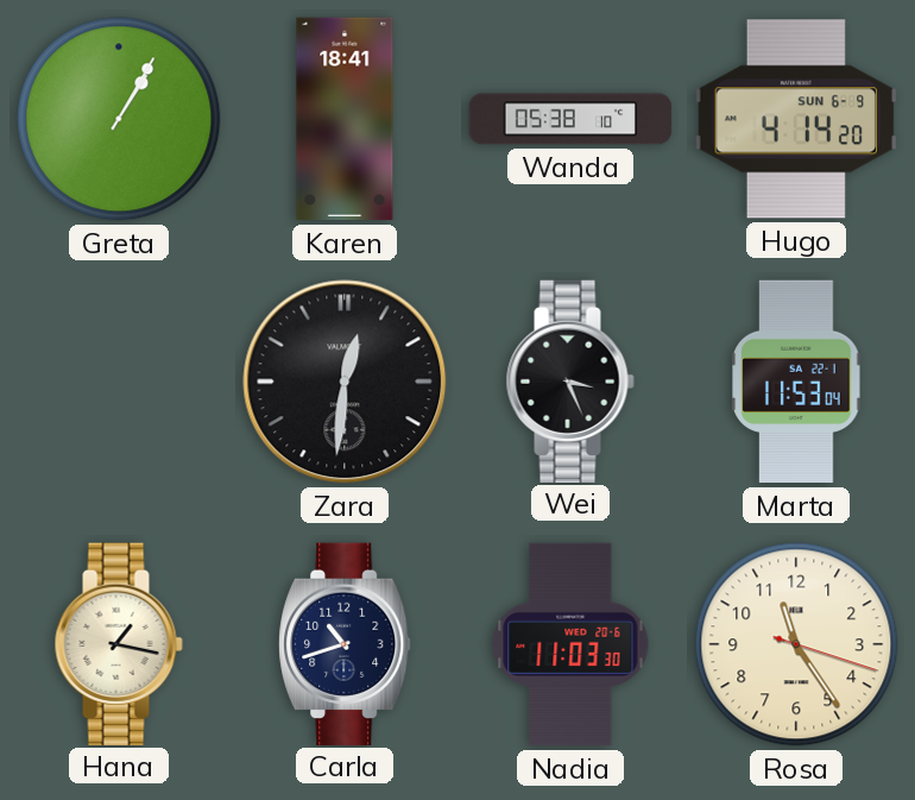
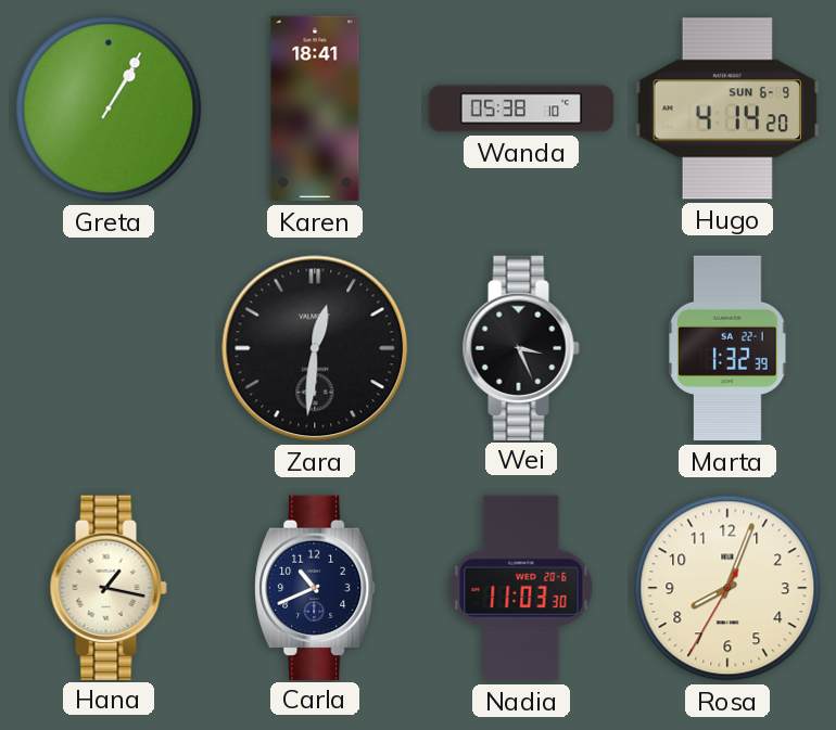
Marta: 11:53 -> 1:32
Carla: 10:42 -> 10:41
Rosa: 11:24 -> 8:03
